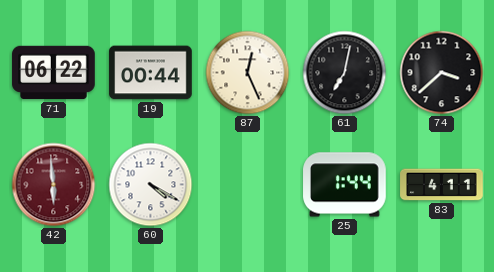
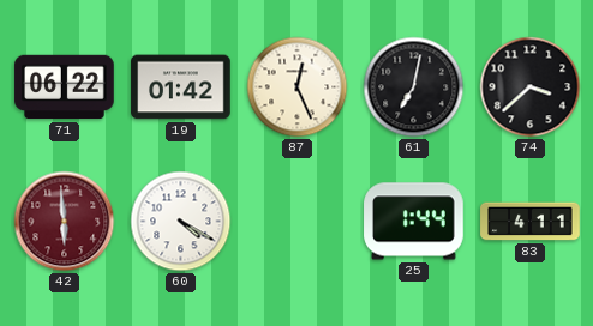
19: 00:44 -> 01:42
